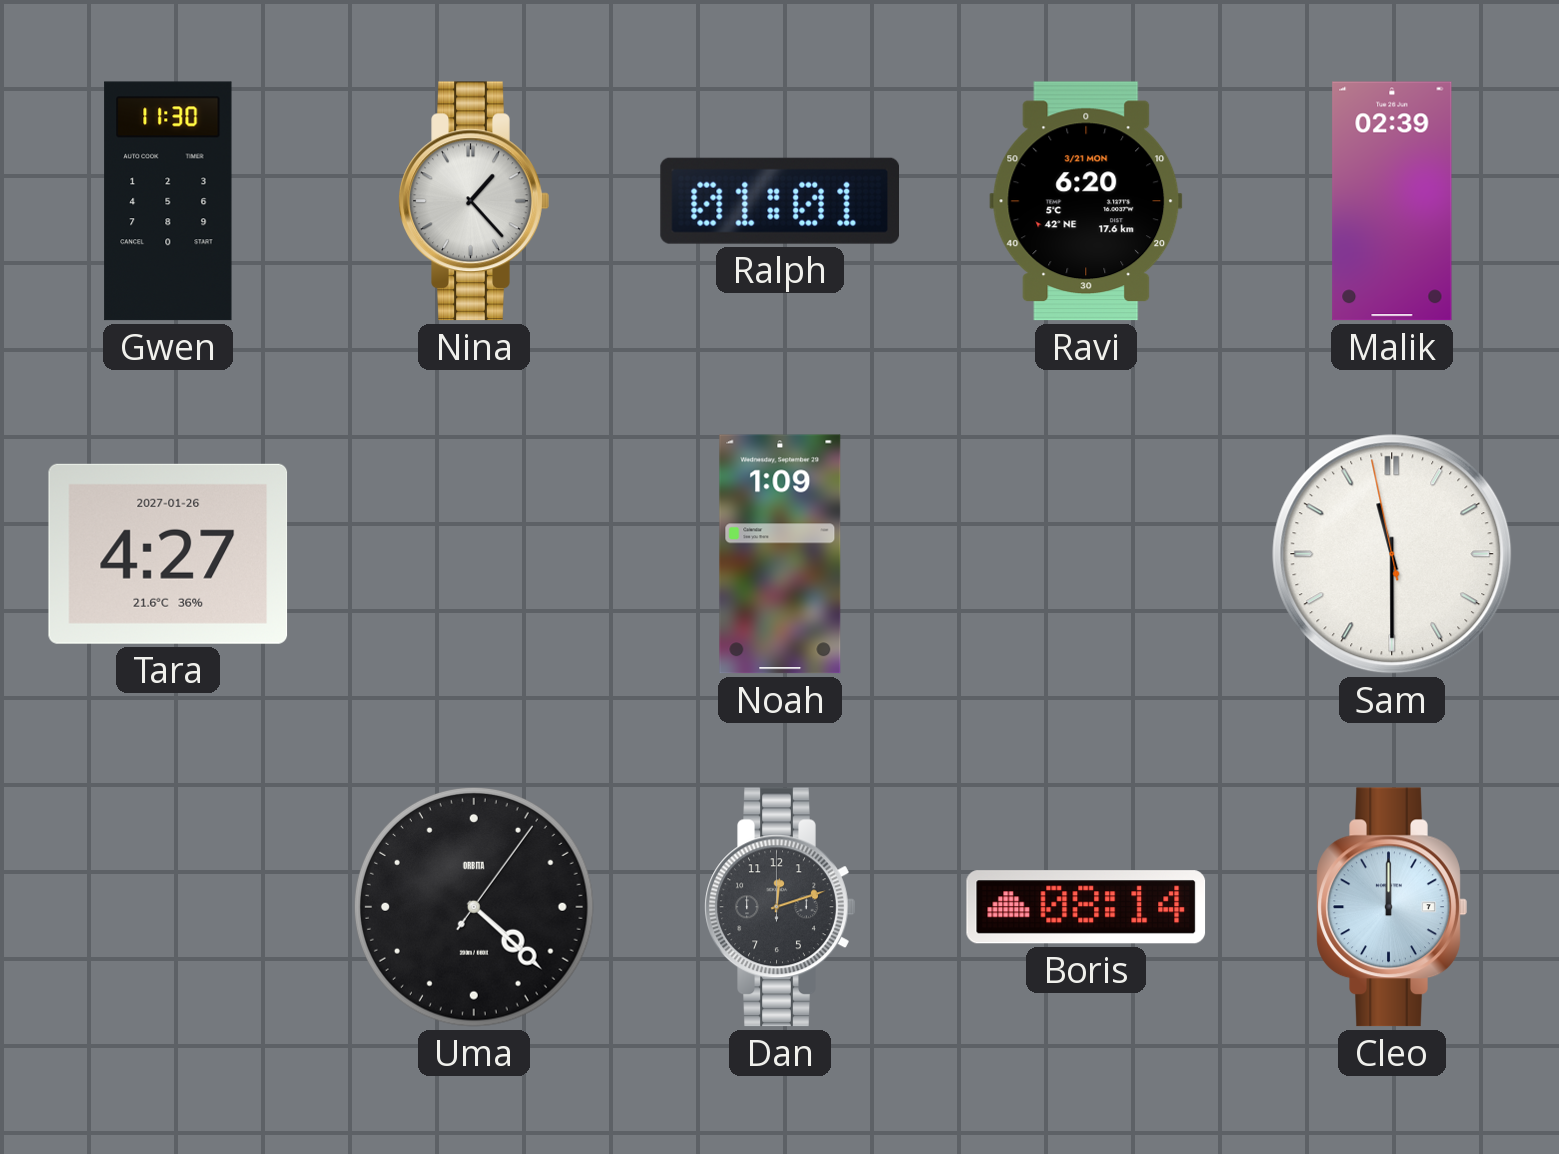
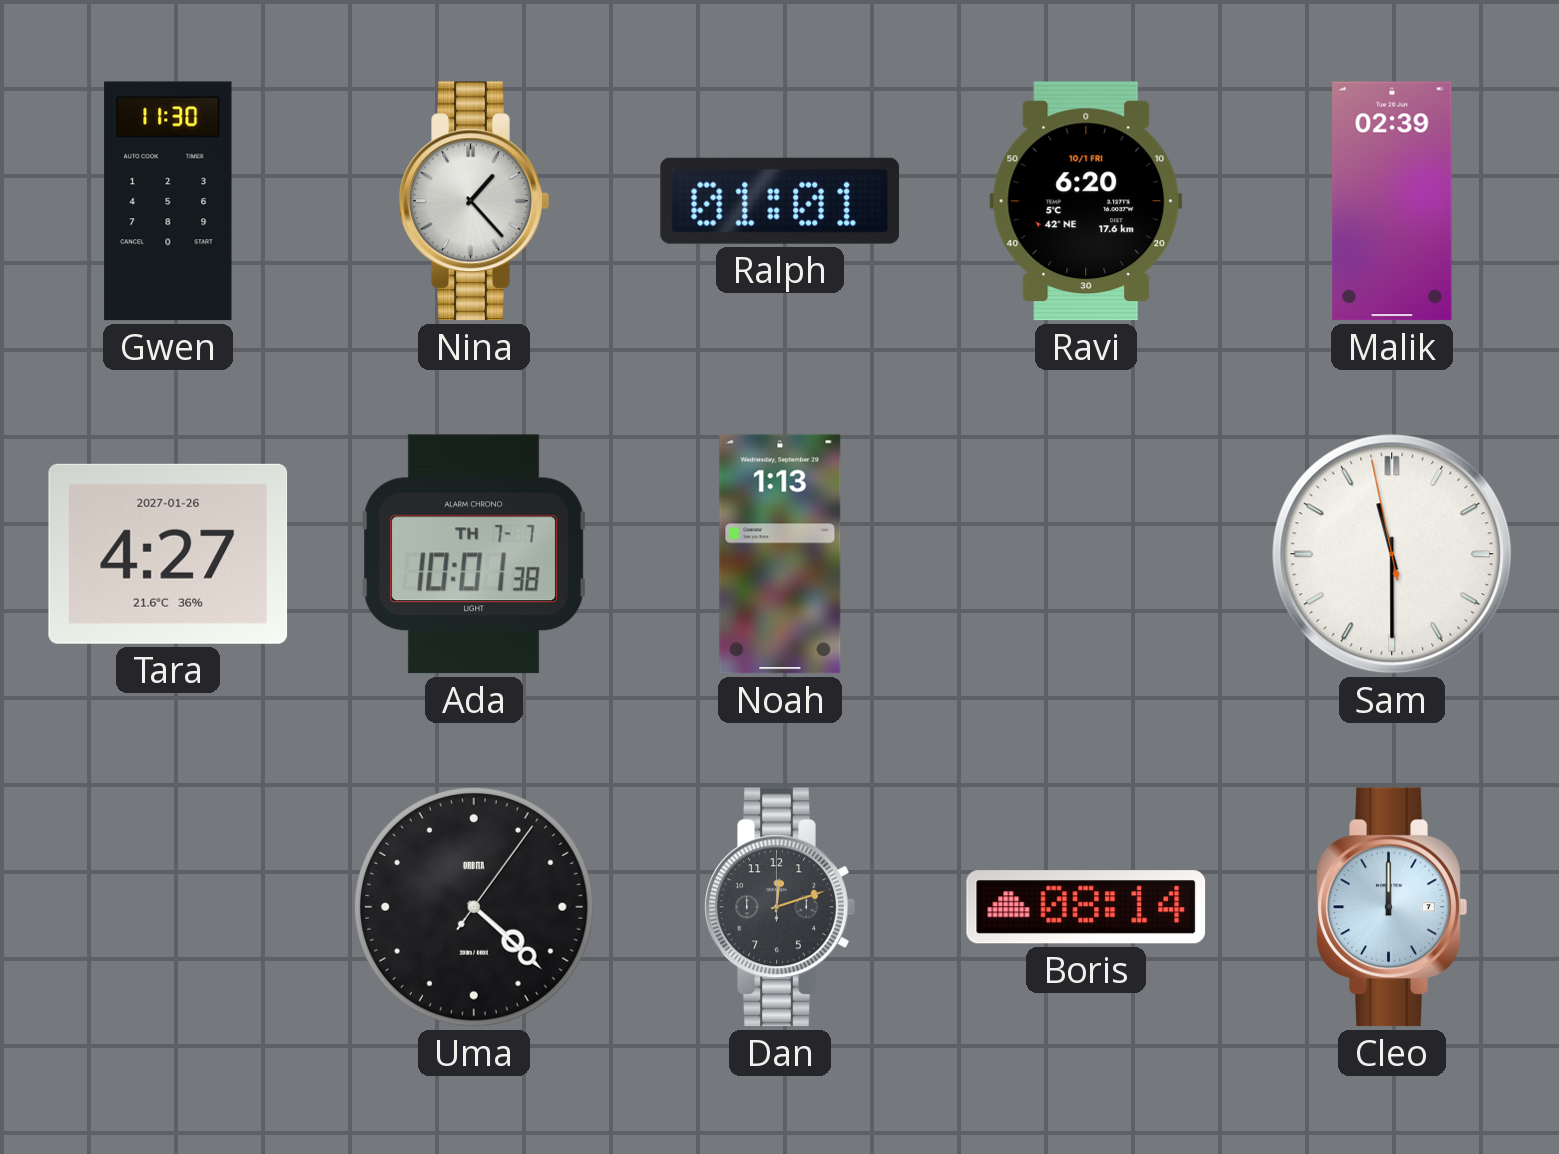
Ravi date: 3/21 MON -> 10/1 FRI
Ada: none -> 10:01
Noah: 1:09 -> 1:13
